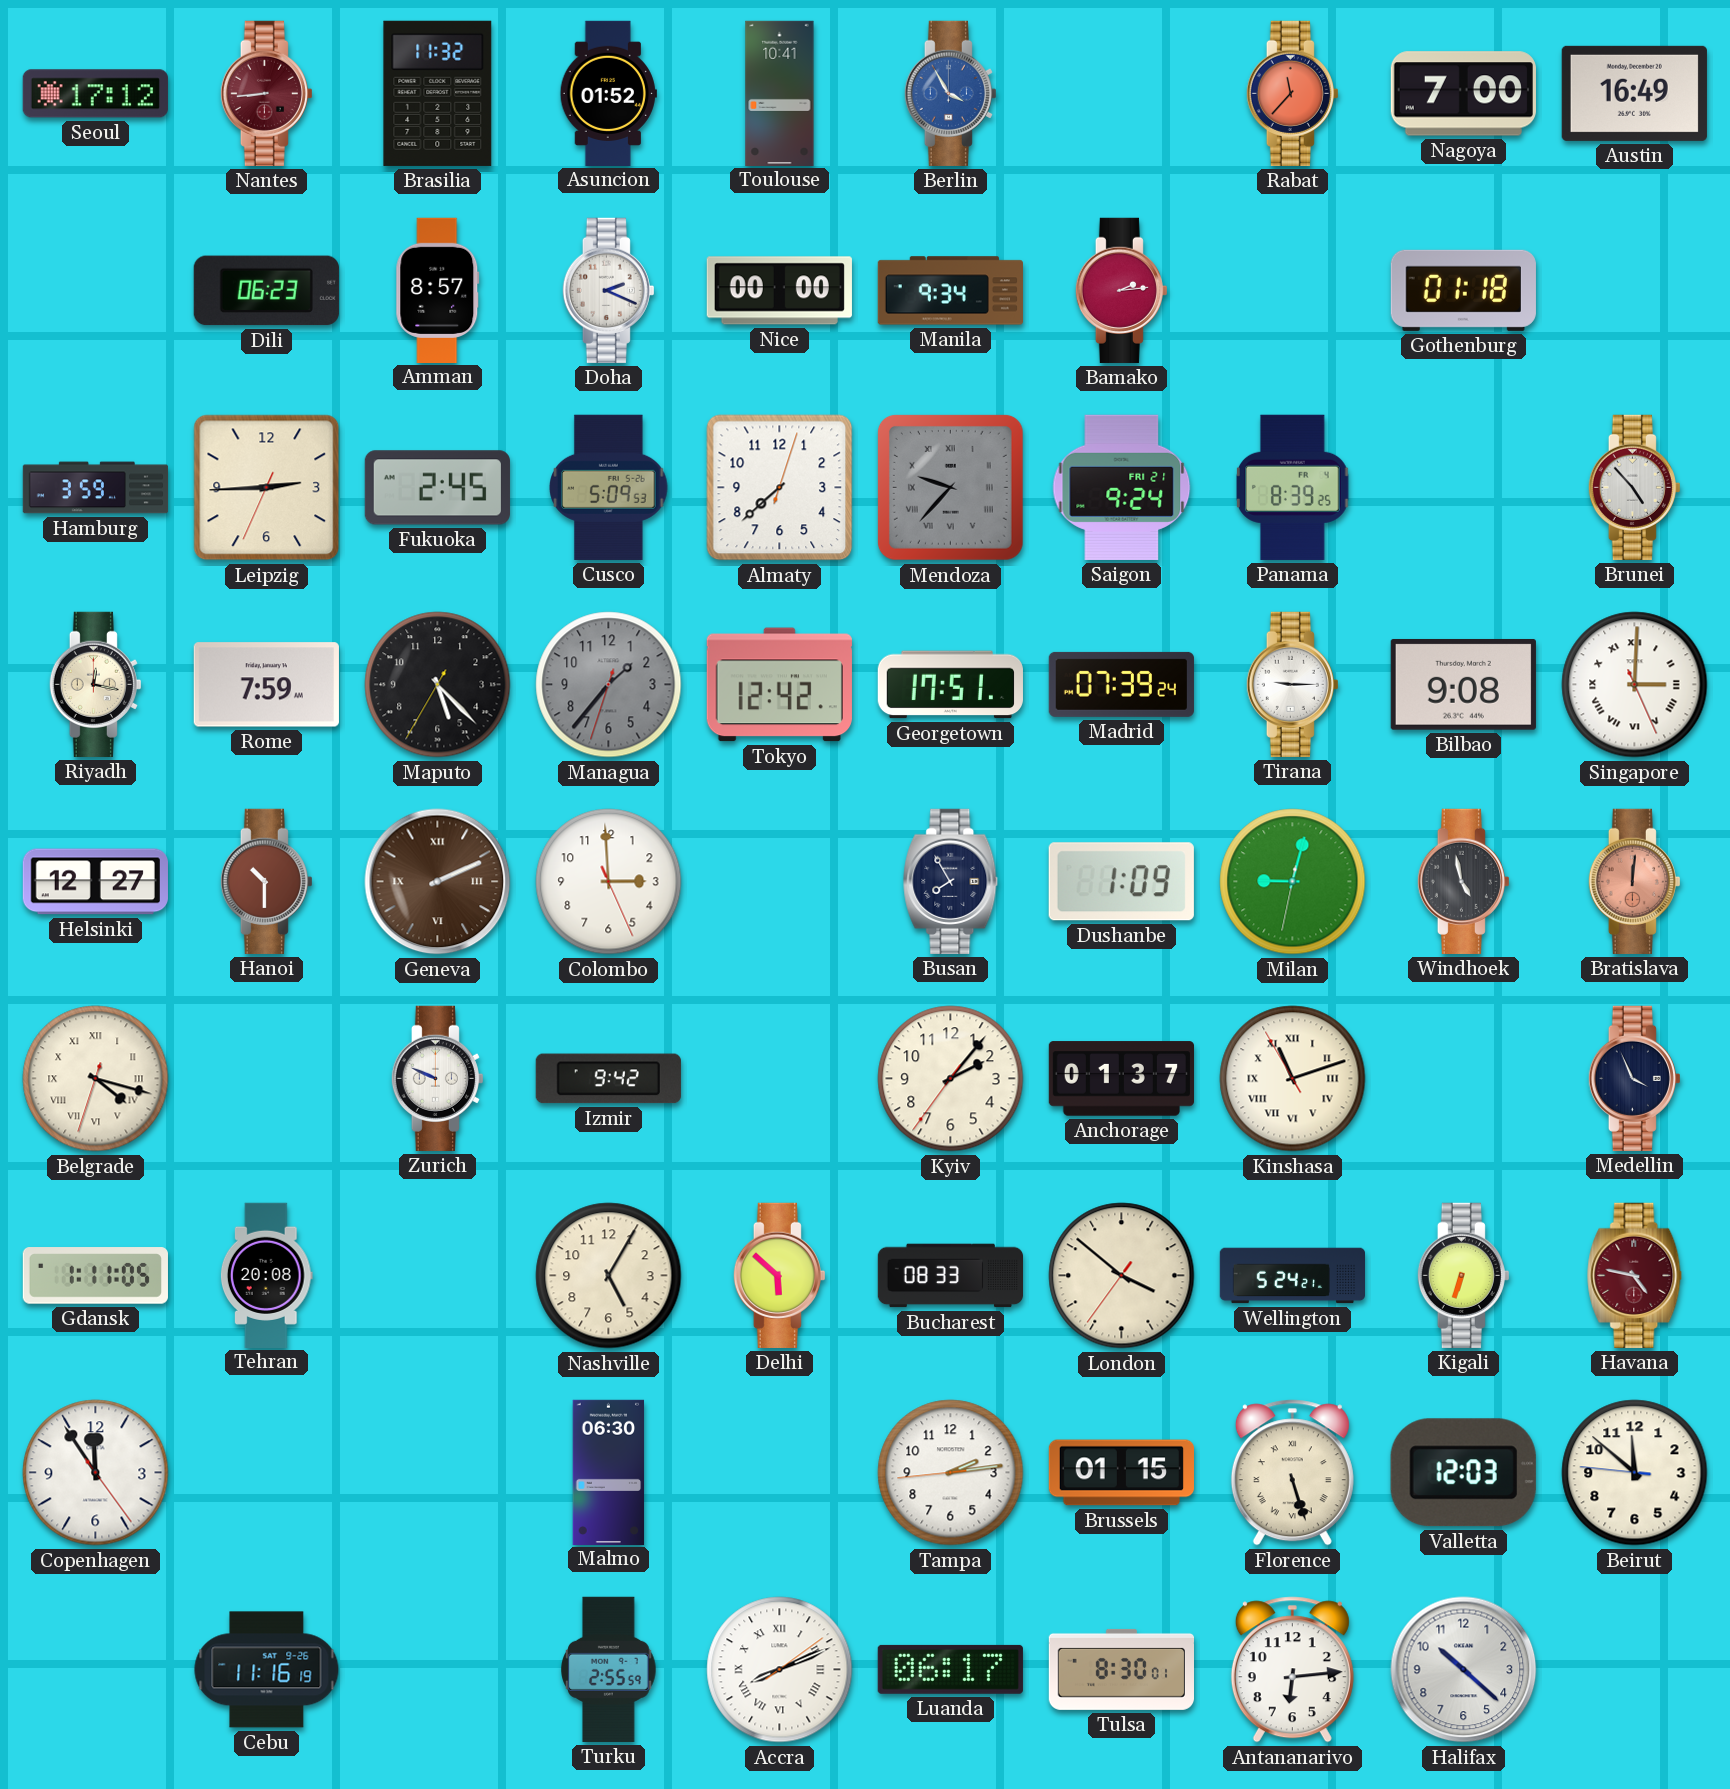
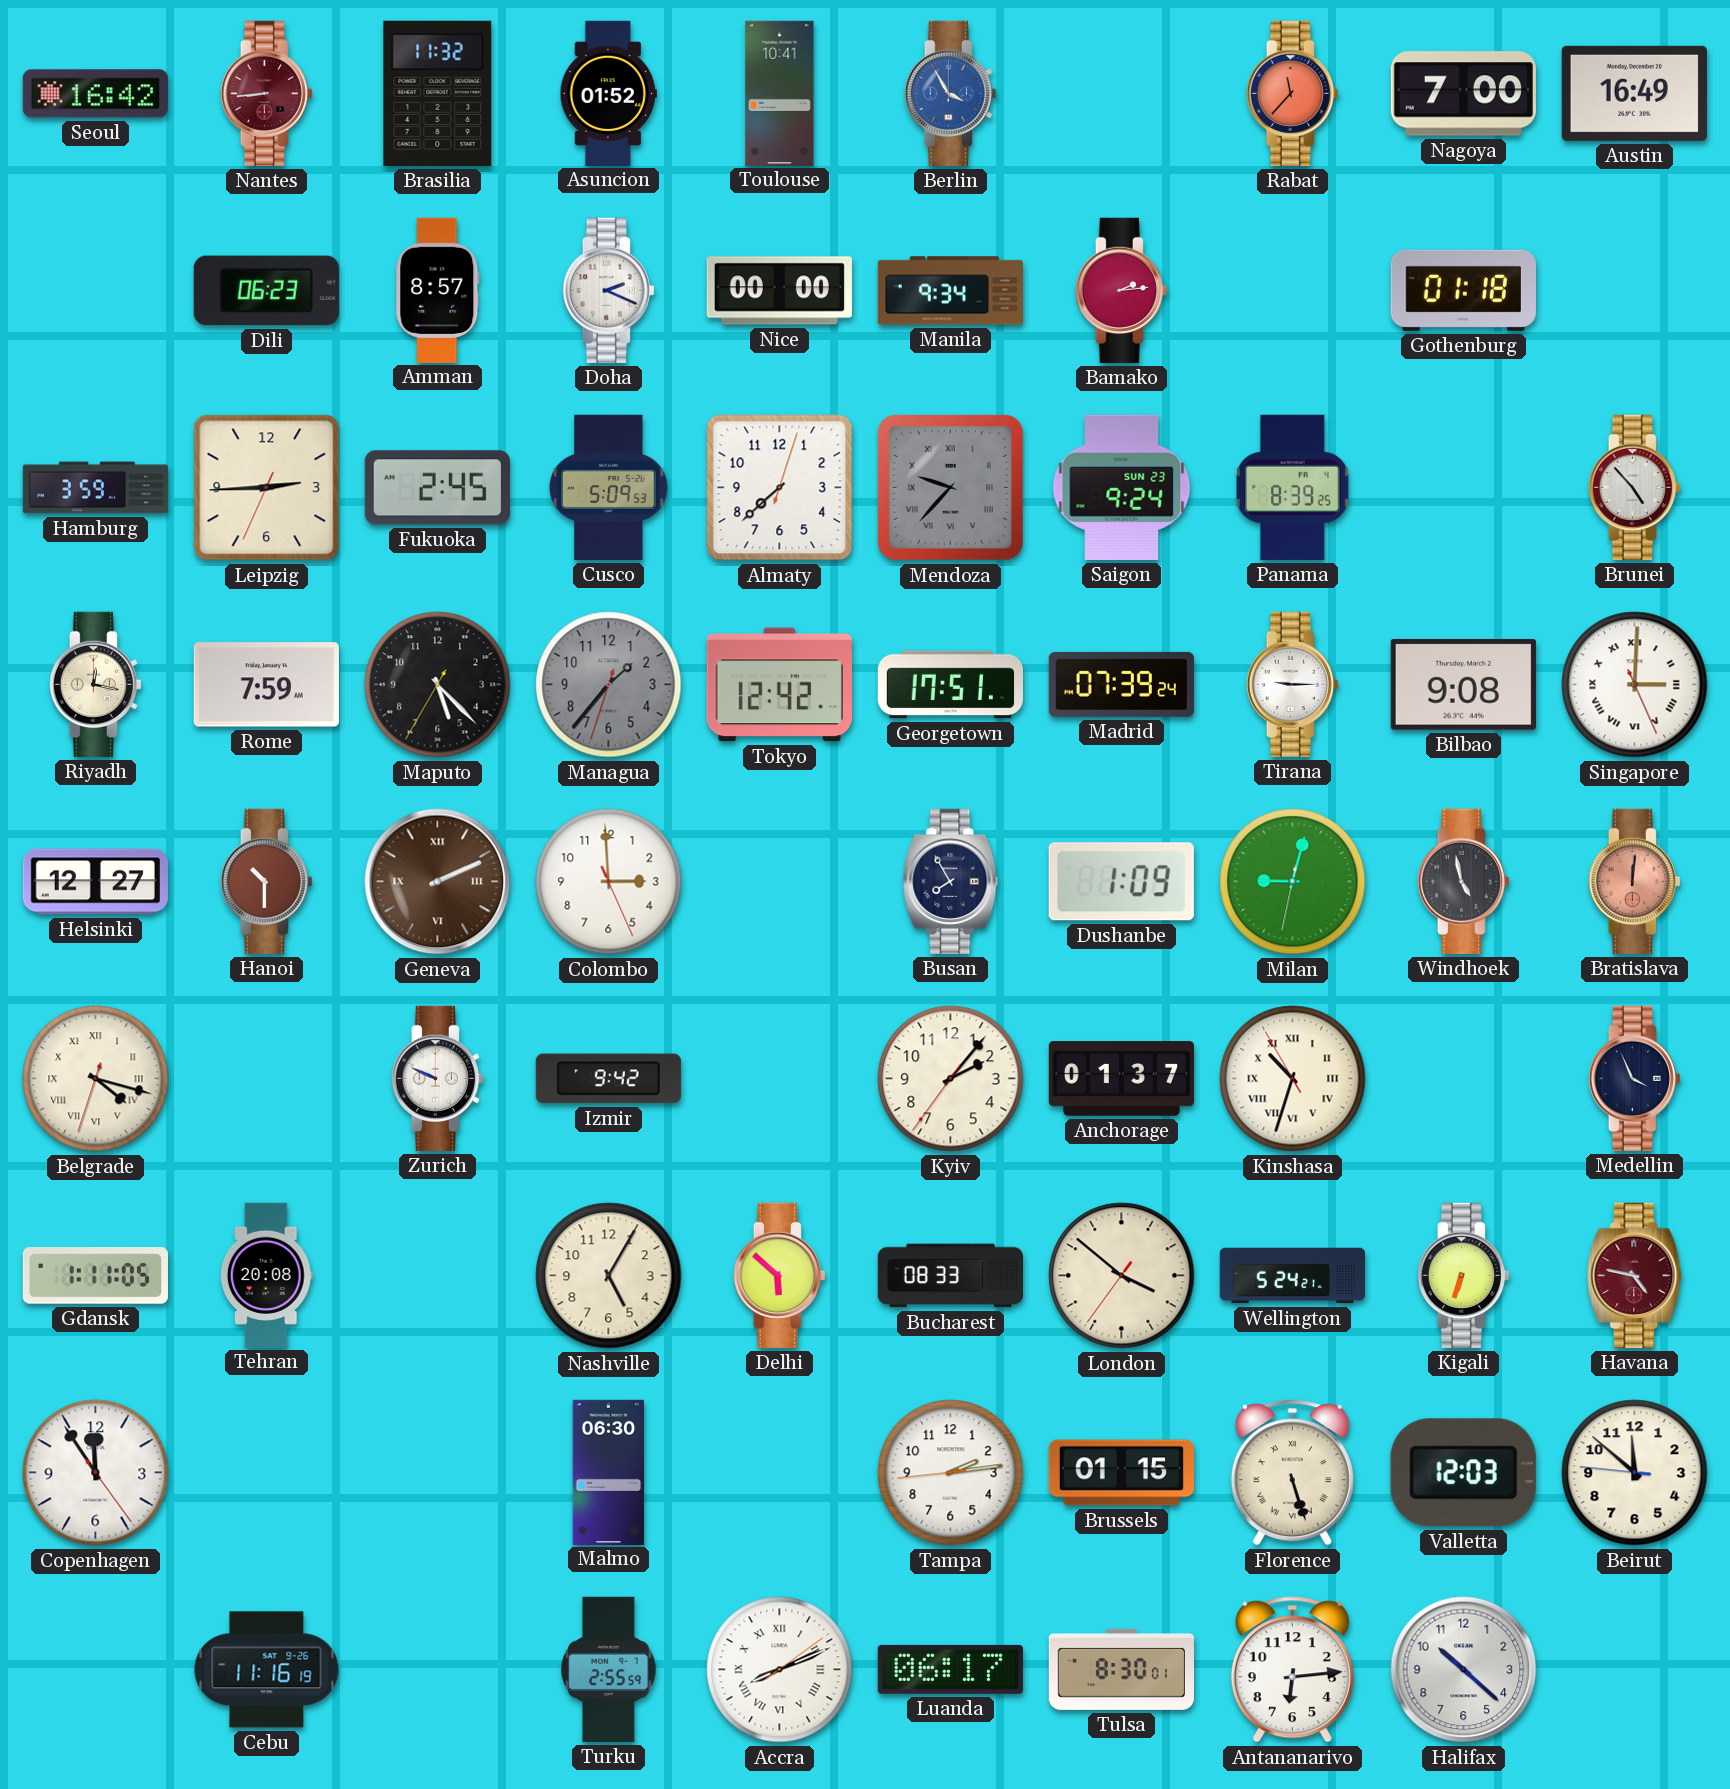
Seoul: 17:12 -> 16:42
Saigon date: FRI 21 -> SUN 23
Kinshasa: 11:11 -> 10:32
